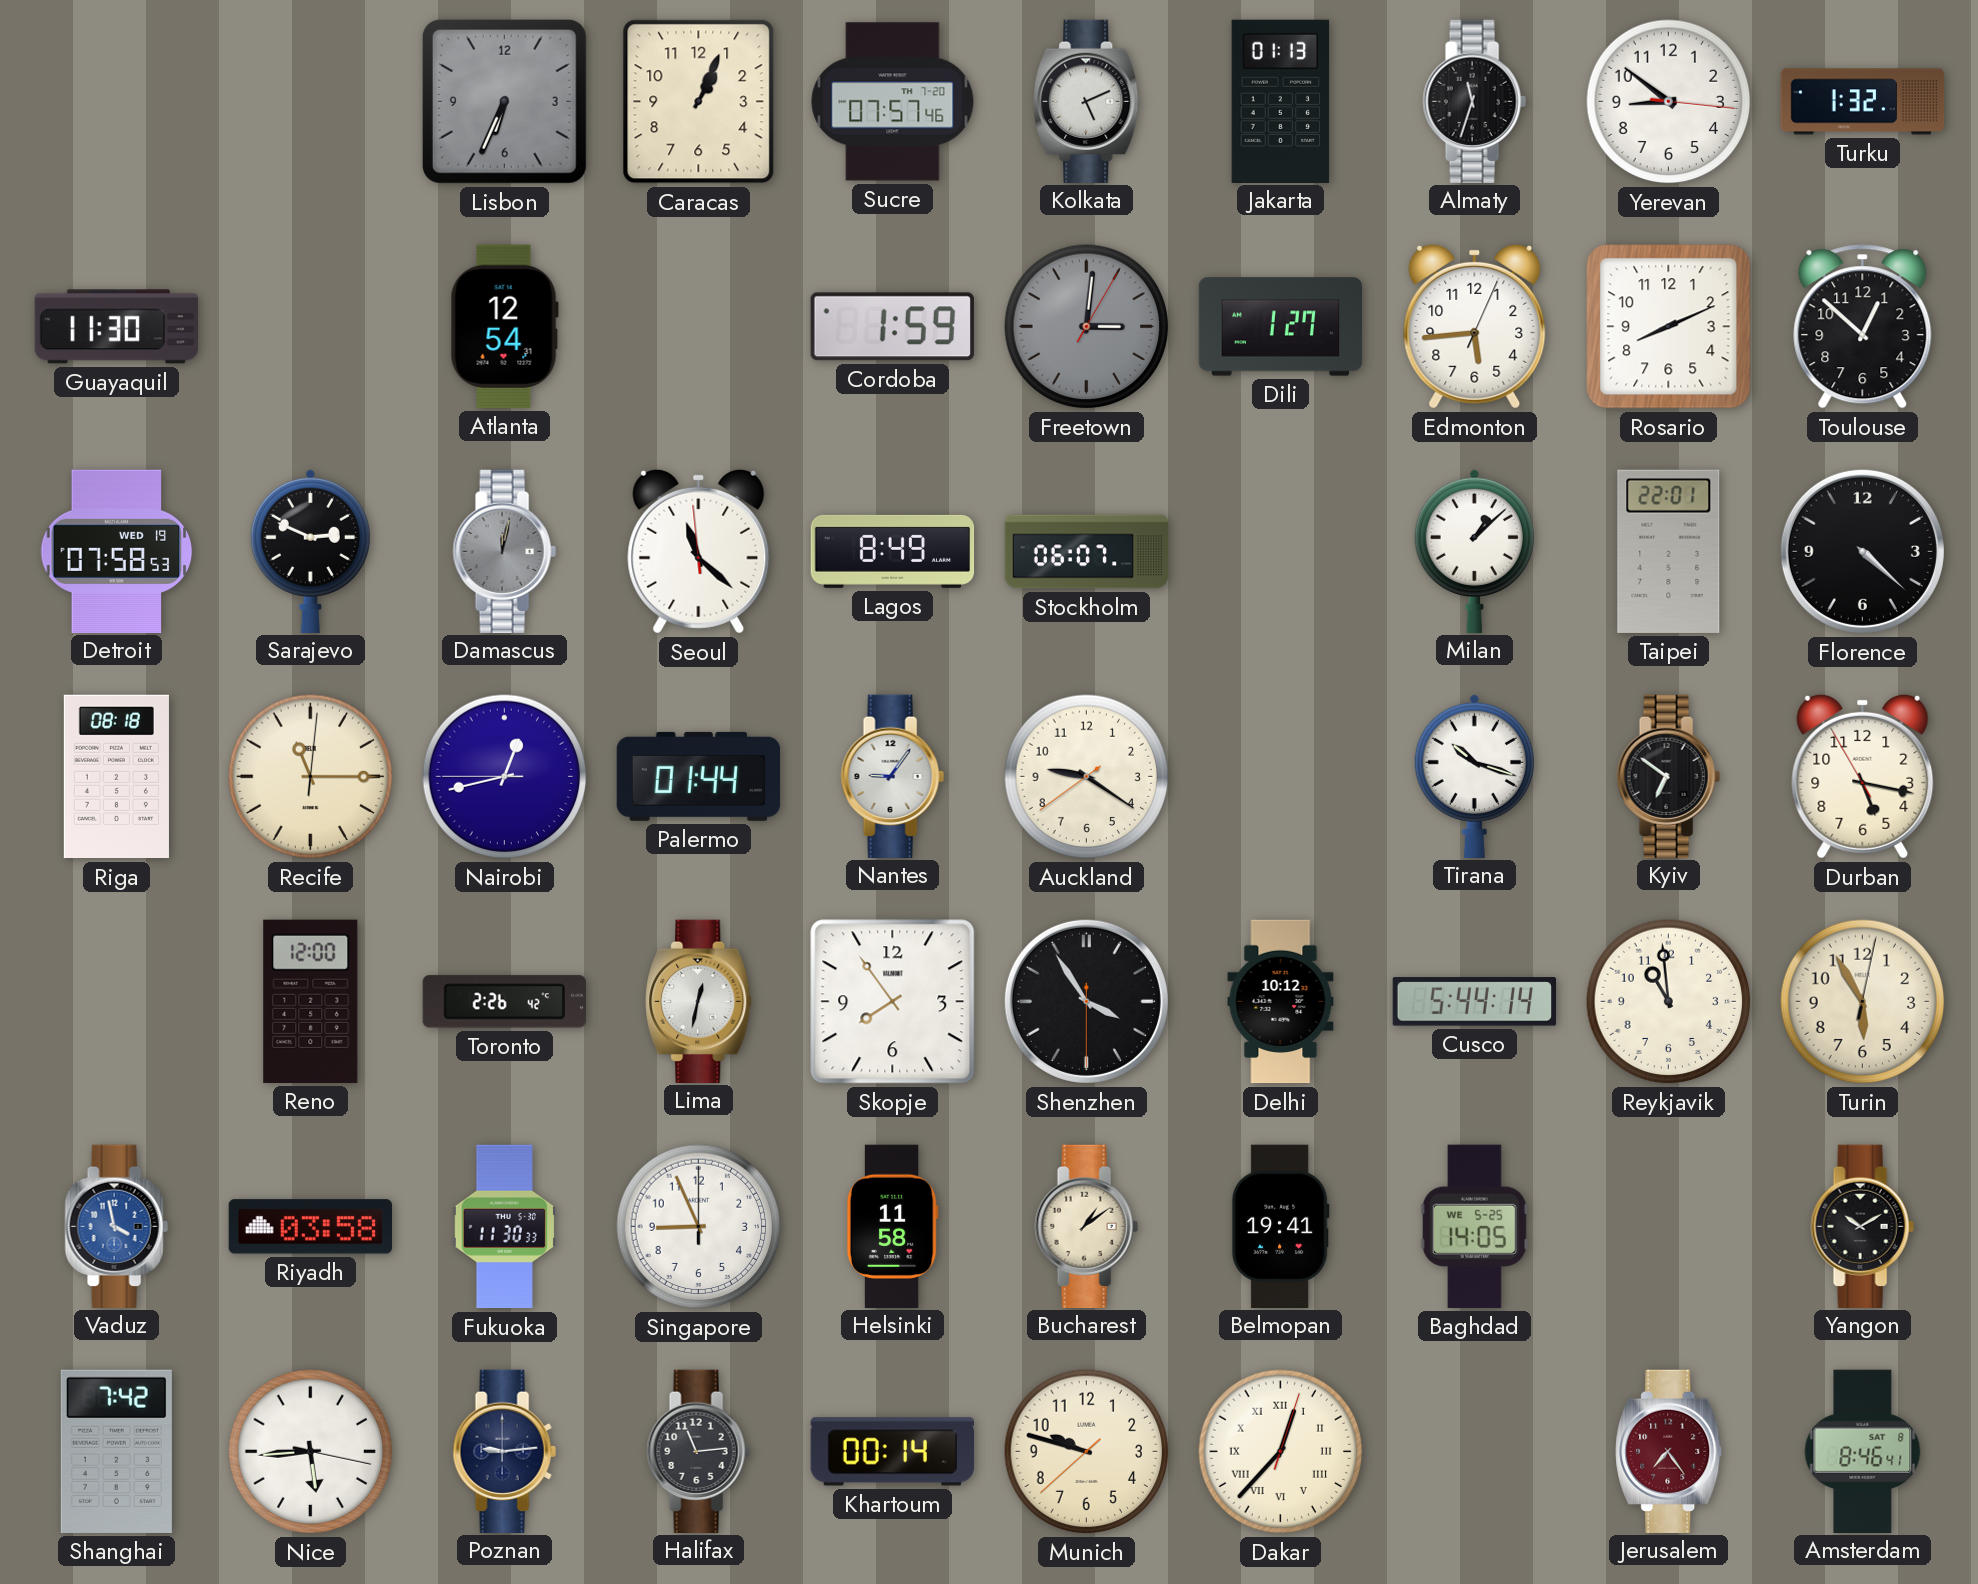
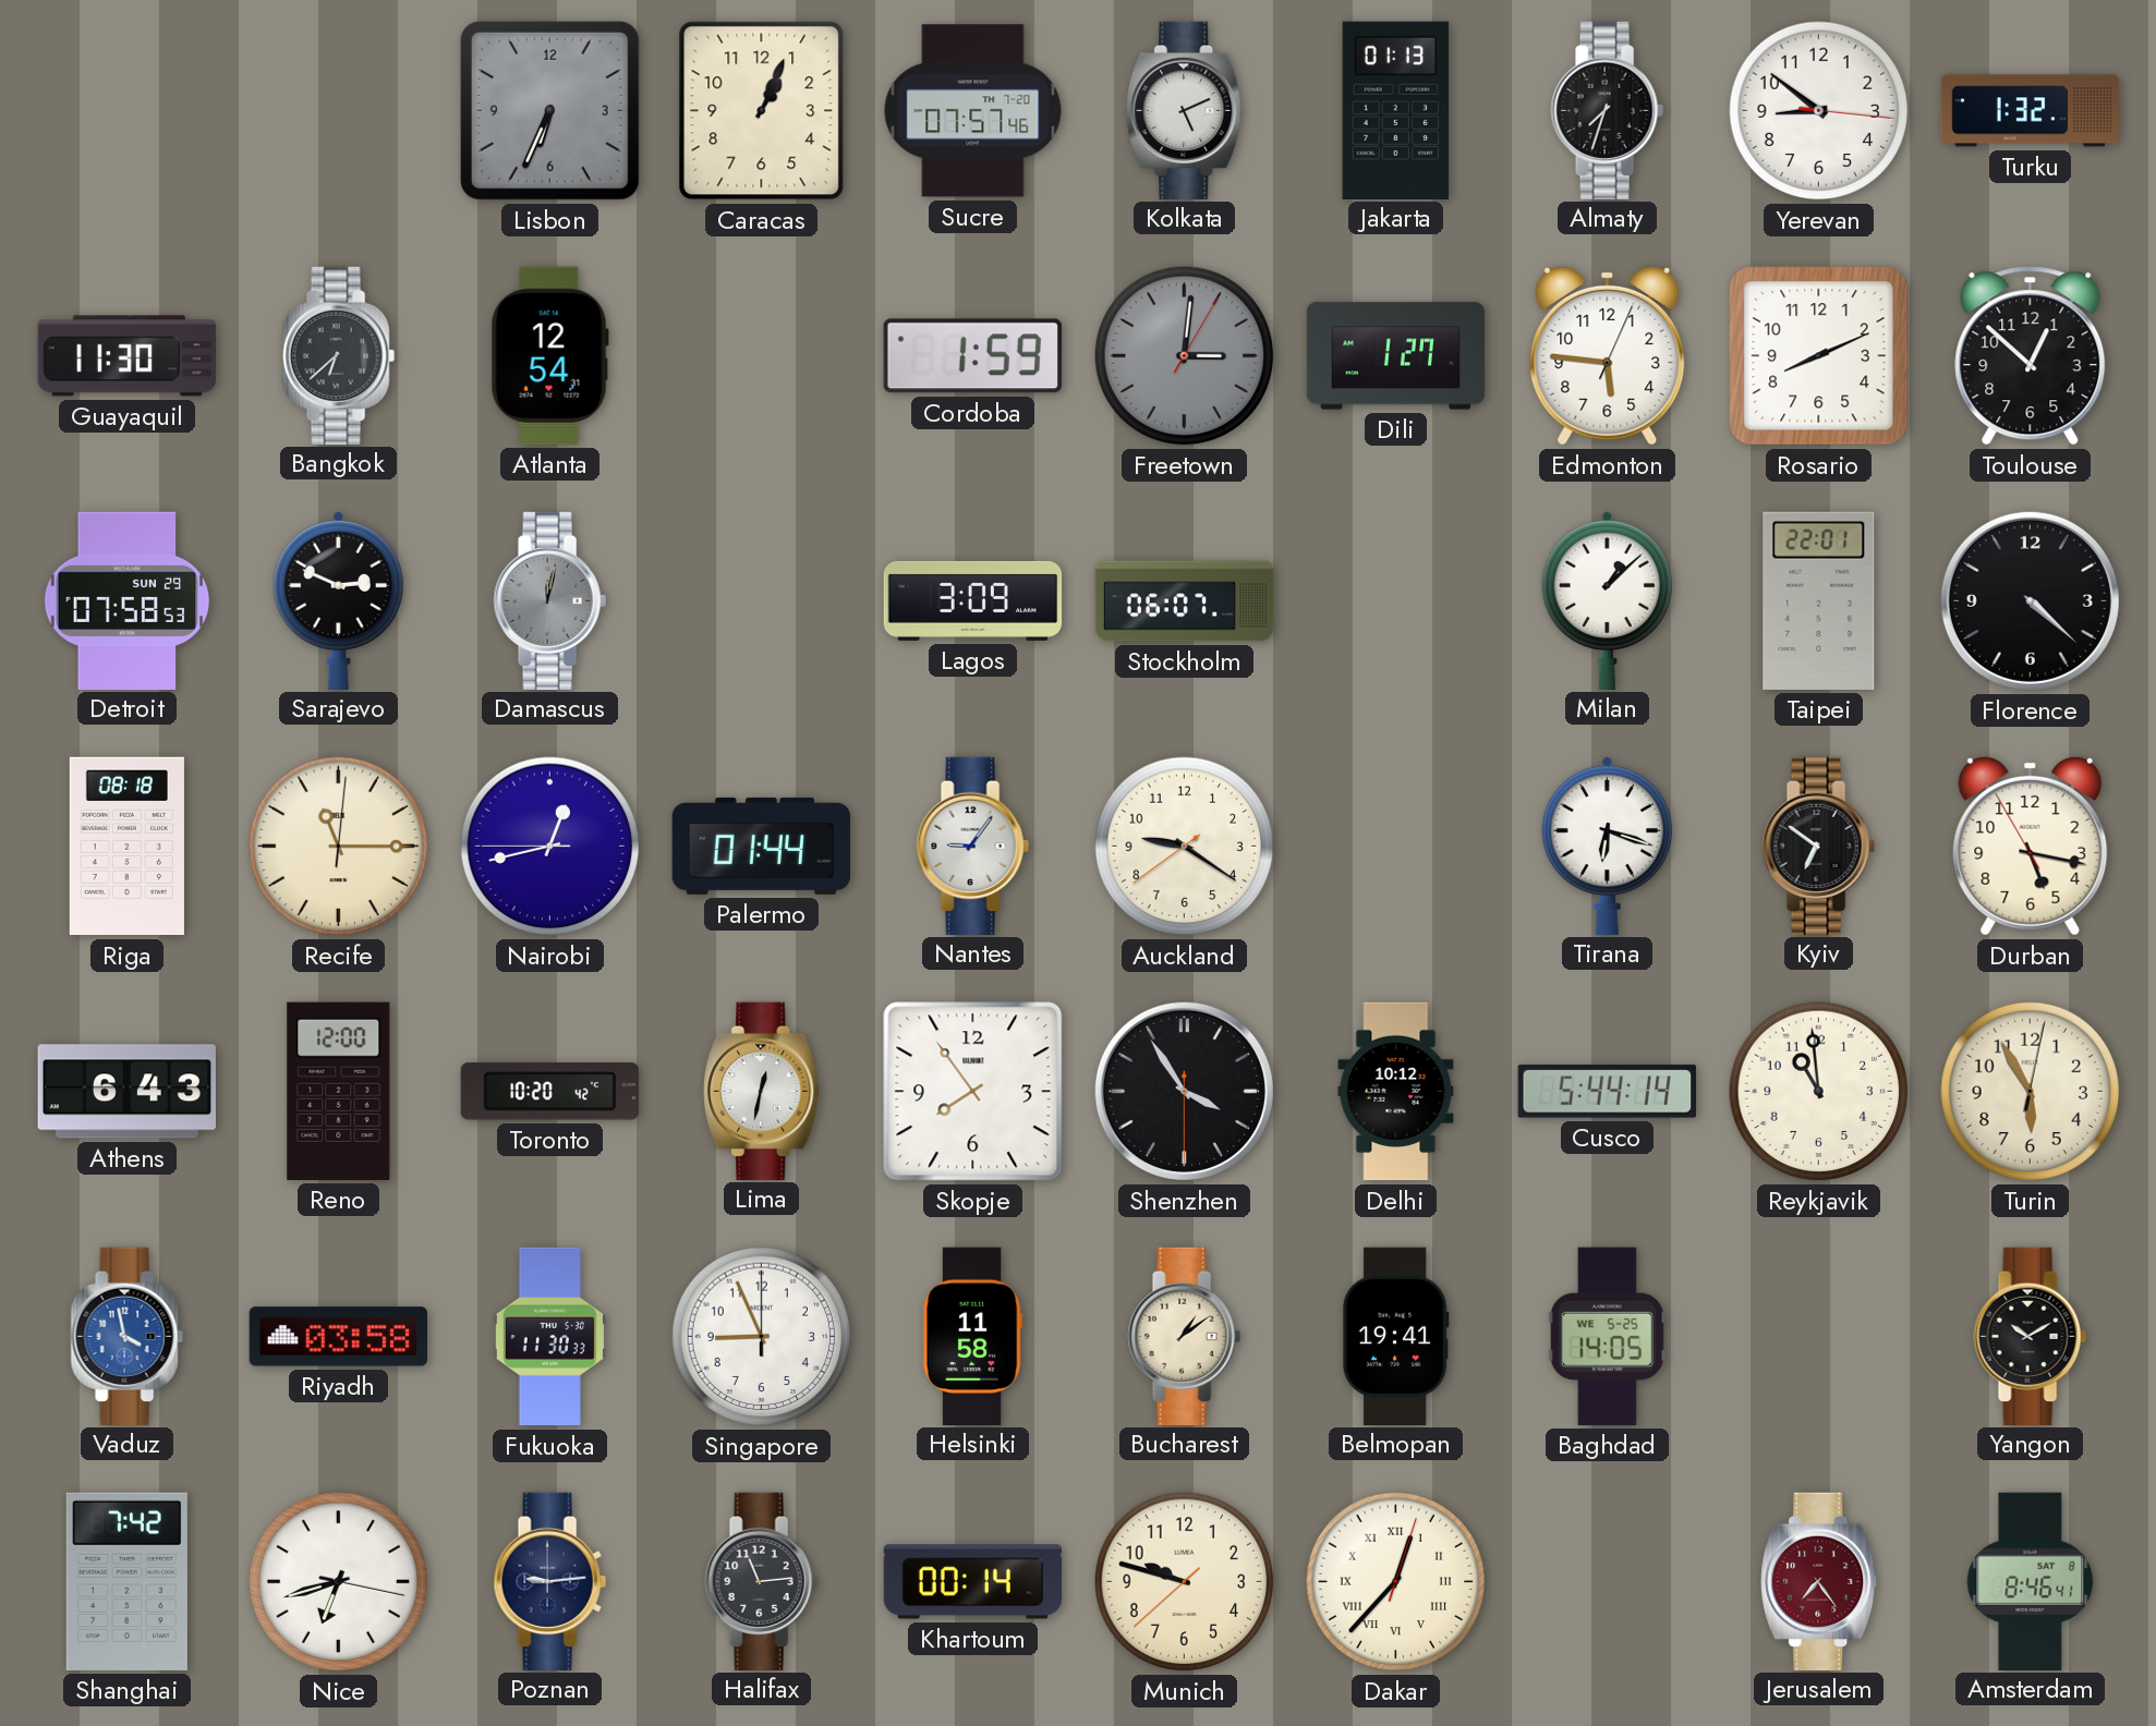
Almaty: 11:33 -> 7:33
Bangkok: none -> 6:38
Edmonton: 5:44 -> 5:46
Detroit date: WED 19 -> SUN 29
Seoul: 11:21 -> none
Lagos: 8:49 -> 3:09
Tirana: 10:18 -> 6:18
Athens: none -> 6:43
Toronto: 2:26 -> 10:20
Nice: 5:44 -> 6:42
